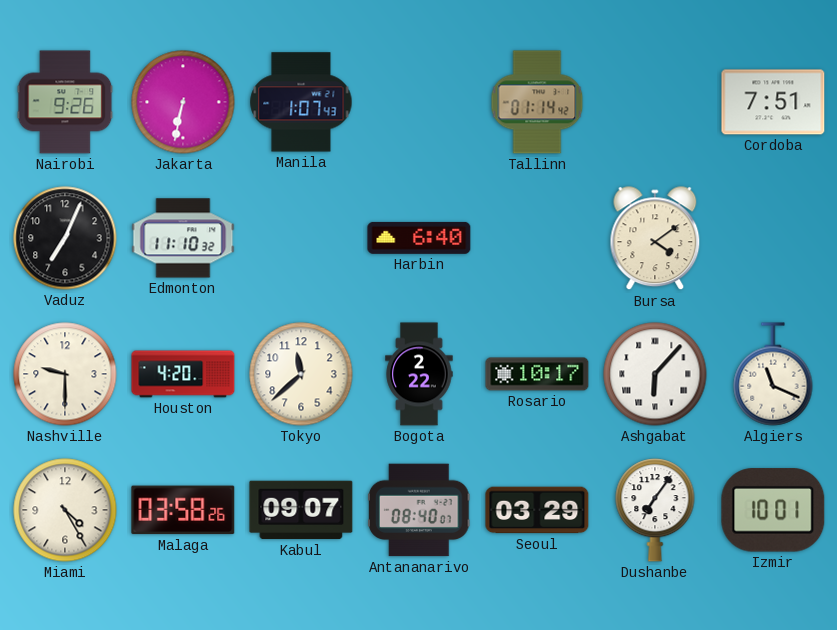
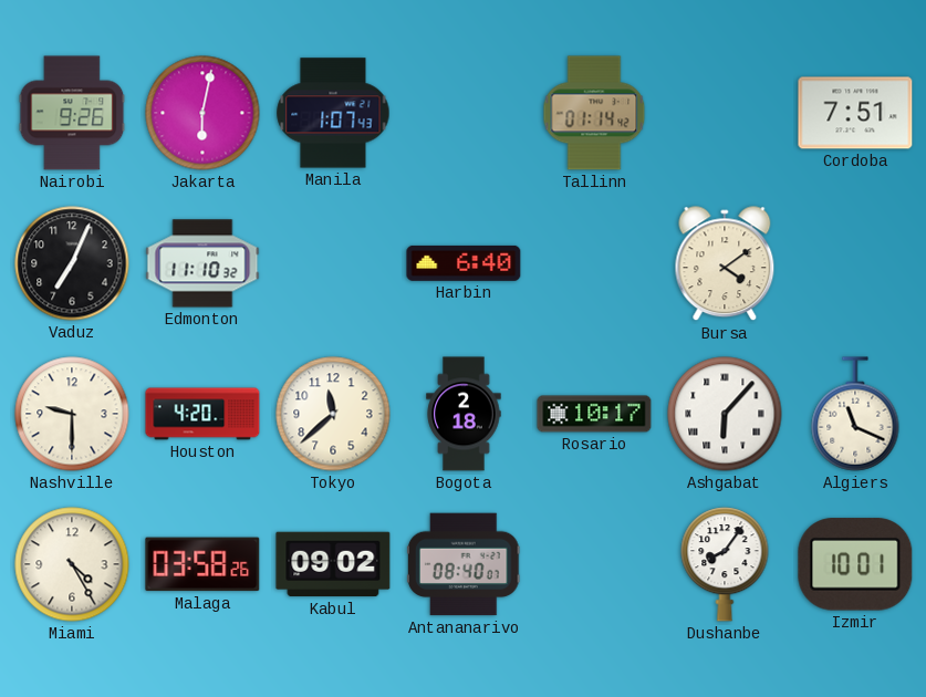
Jakarta: 6:32 -> 6:02
Bogota: 2:22 -> 2:18
Kabul: 09:07 -> 09:02
Seoul: 03:29 -> none
Dushanbe: 7:06 -> 8:06
